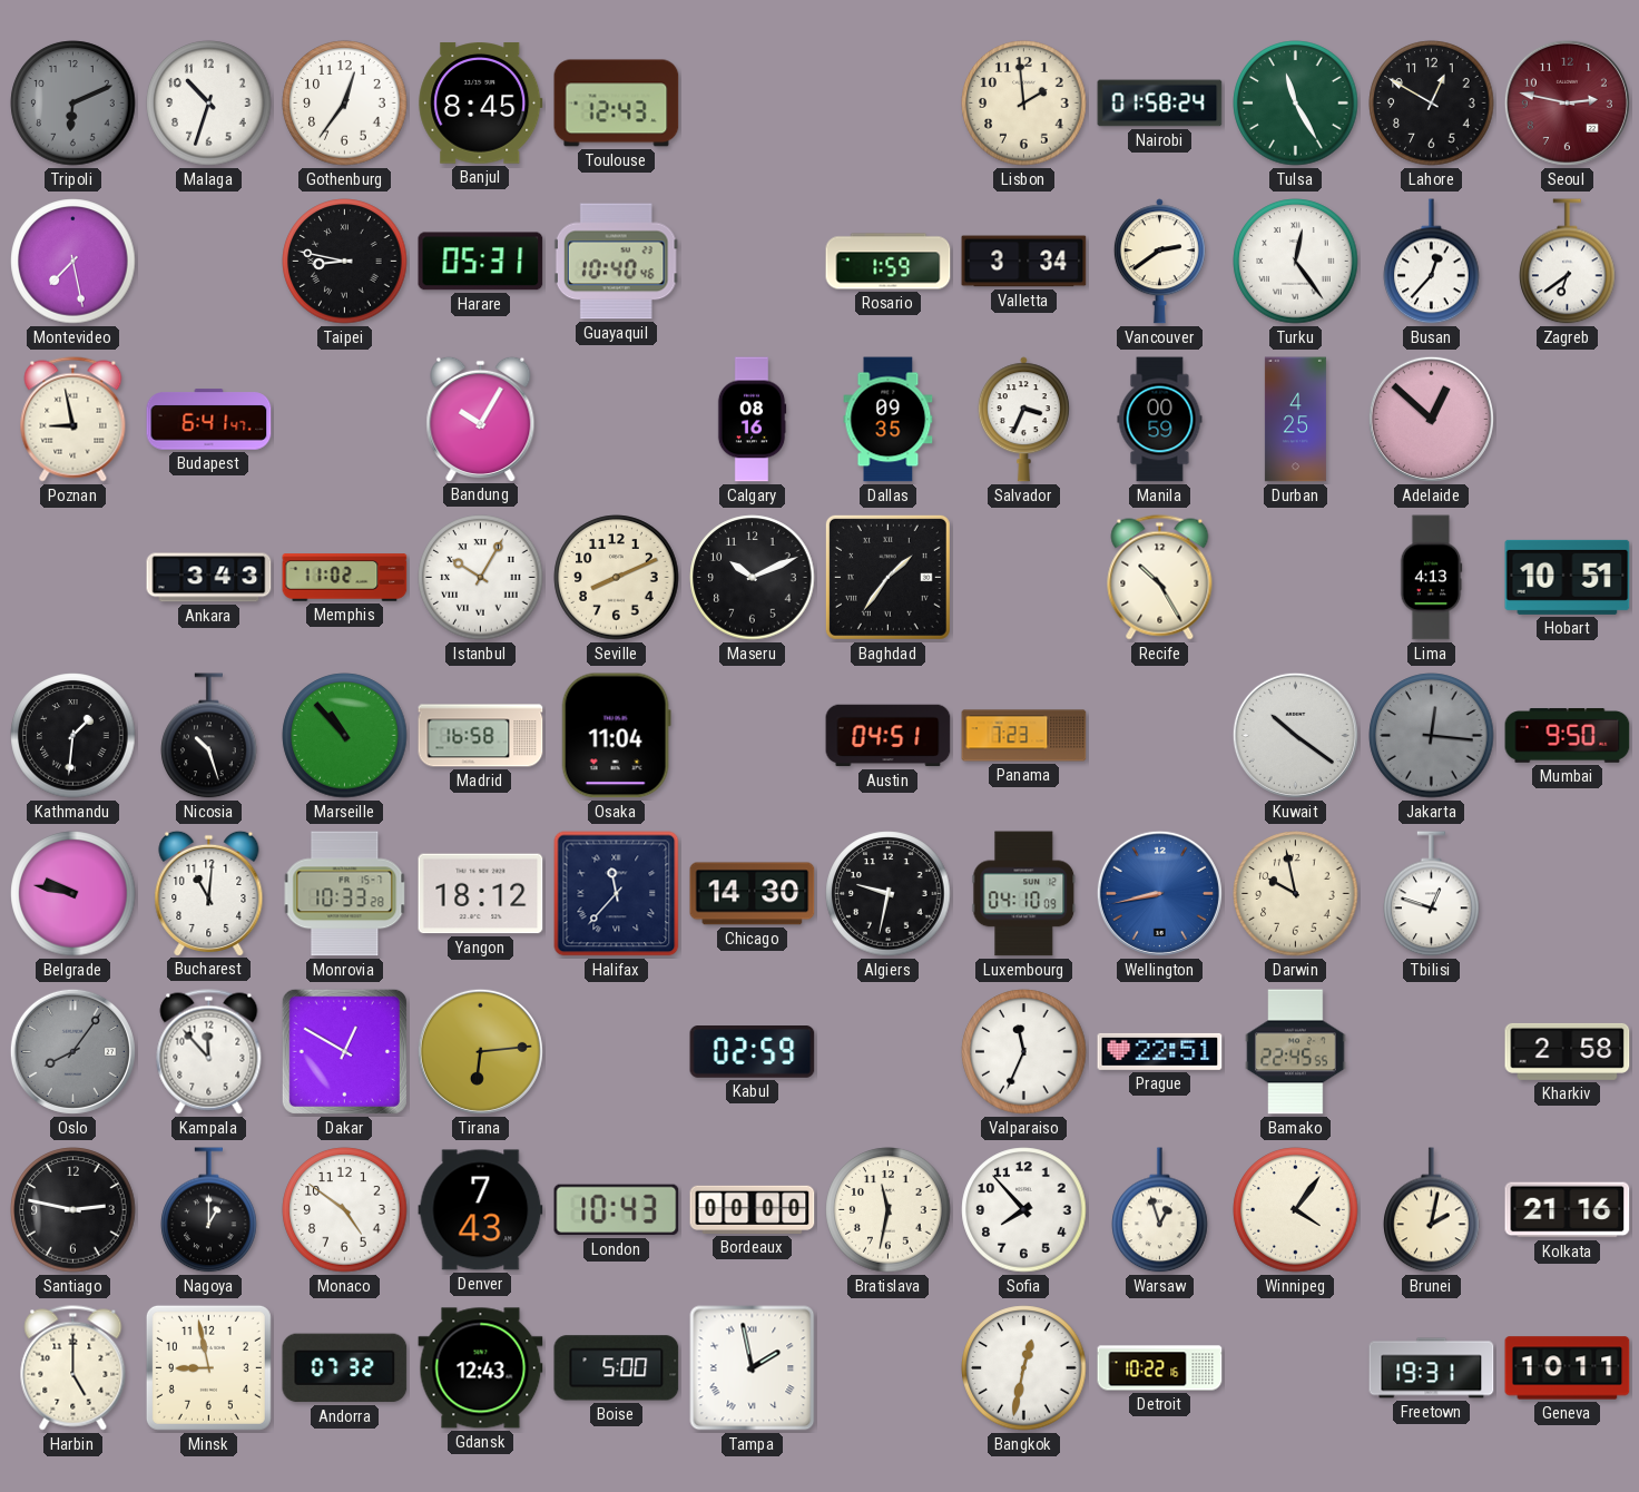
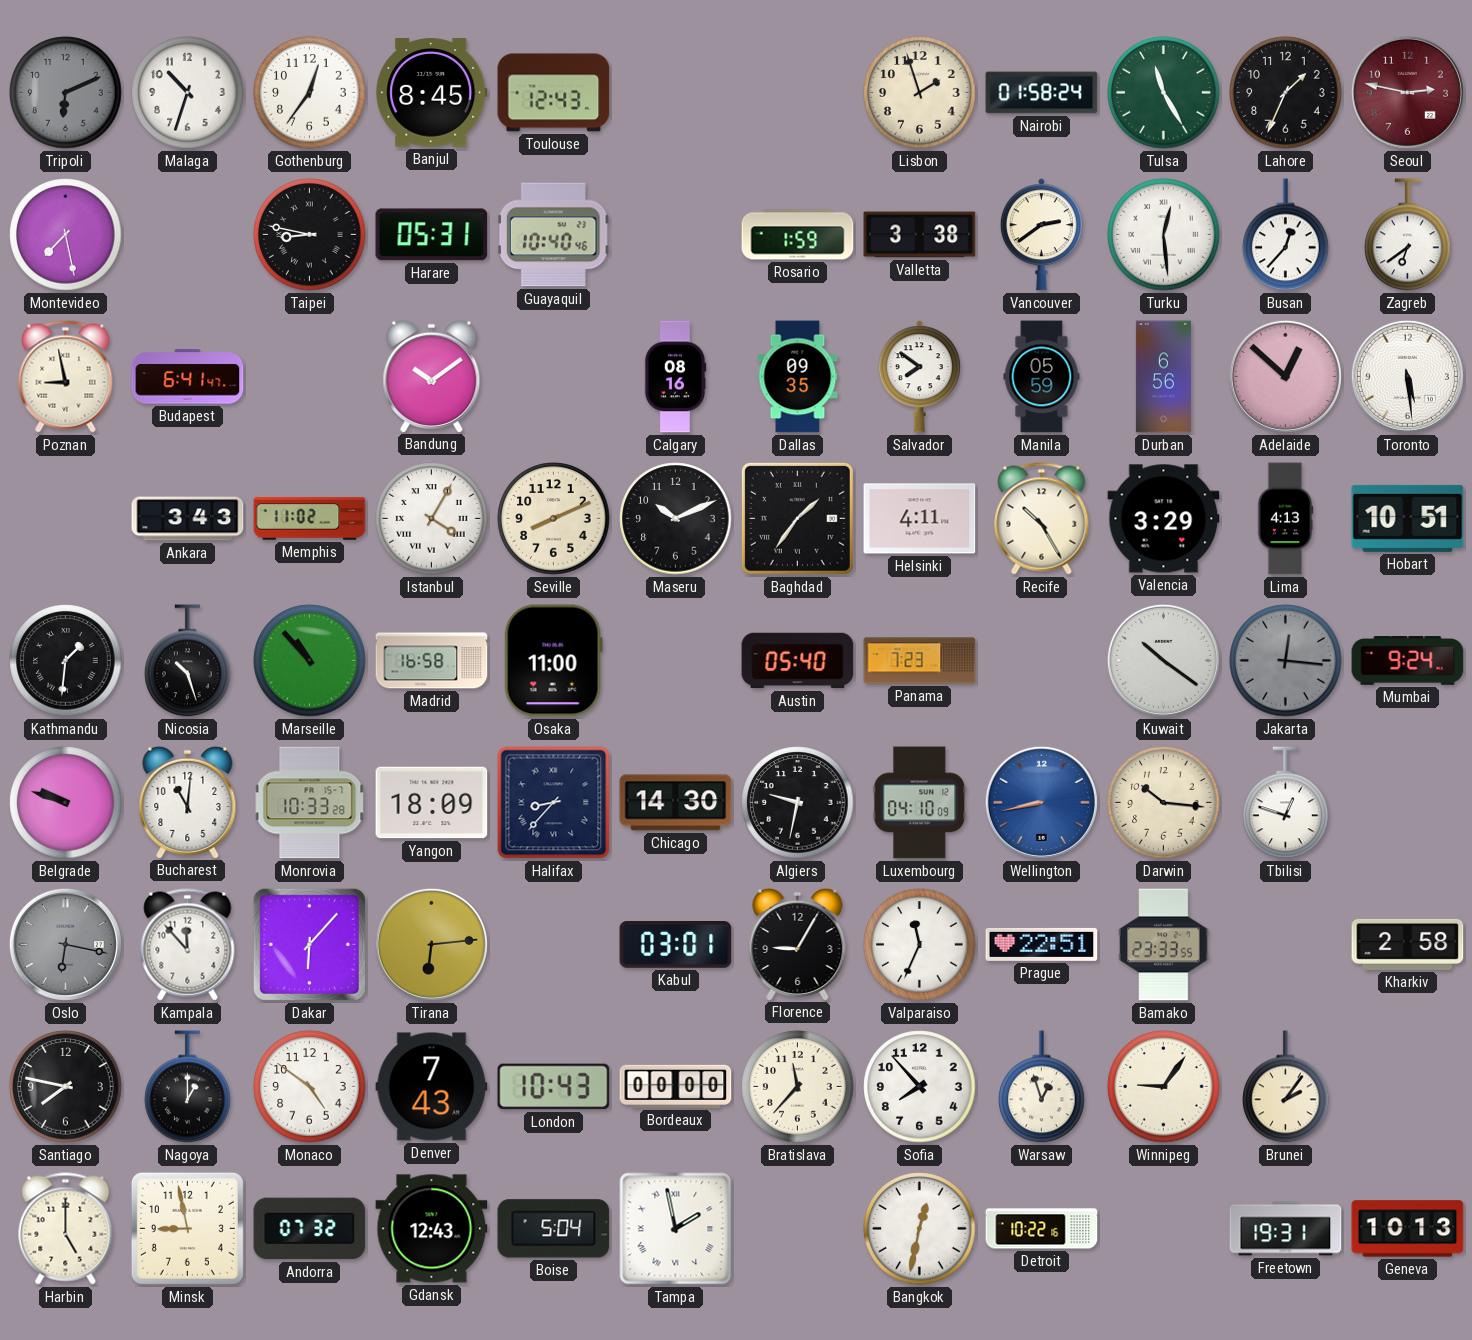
Lisbon: 1:59 -> 1:57
Lahore: 12:50 -> 1:34
Valletta: 3:34 -> 3:38
Turku: 12:24 -> 12:29
Bandung: 10:05 -> 10:09
Salvador: 3:34 -> 7:51
Manila: 00:59 -> 05:59
Durban: 4:25 -> 6:56
Toronto: none -> 5:29
Istanbul: 10:05 -> 4:05
Helsinki: none -> 4:11
Valencia: none -> 3:29
Osaka: 11:04 -> 11:00
Austin: 04:51 -> 05:40
Mumbai: 9:50 -> 9:24
Belgrade: 9:47 -> 9:48
Yangon: 18:12 -> 18:09
Halifax: 11:37 -> 8:37
Darwin: 9:58 -> 10:16
Oslo: 8:06 -> 6:17
Dakar: 12:50 -> 6:07
Kabul: 02:59 -> 03:01
Florence: none -> 9:05
Bamako: 22:45 -> 23:33
Santiago: 2:47 -> 7:47
Bratislava: 11:32 -> 11:37
Winnipeg: 4:06 -> 9:06
Brunei: 2:02 -> 2:06
Kolkata: 21:16 -> none
Boise: 5:00 -> 5:04
Geneva: 10:11 -> 10:13
